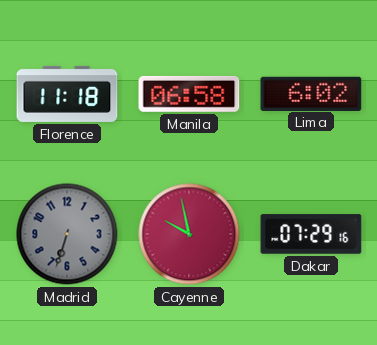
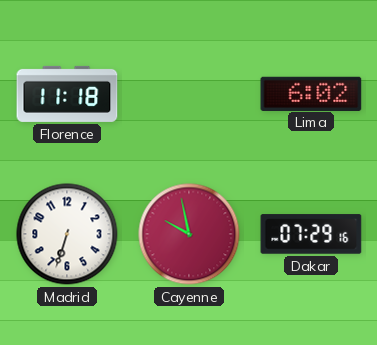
Manila: 06:58 -> none
Madrid dial: grey -> white
